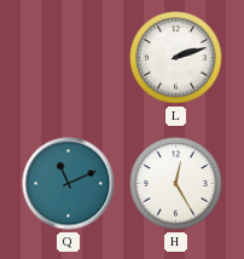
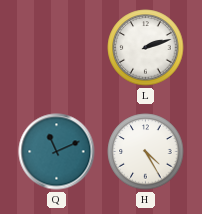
H: 12:25 -> 4:25
